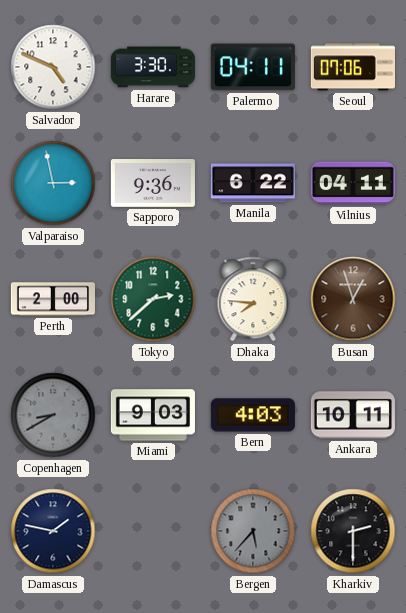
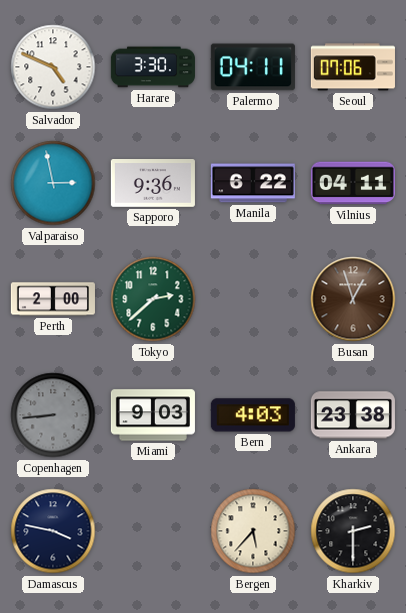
Dhaka: 7:46 -> none
Copenhagen: 8:40 -> 8:44
Ankara: 10:11 -> 23:38
Damascus: 1:47 -> 3:47
Bergen dial: grey -> cream
